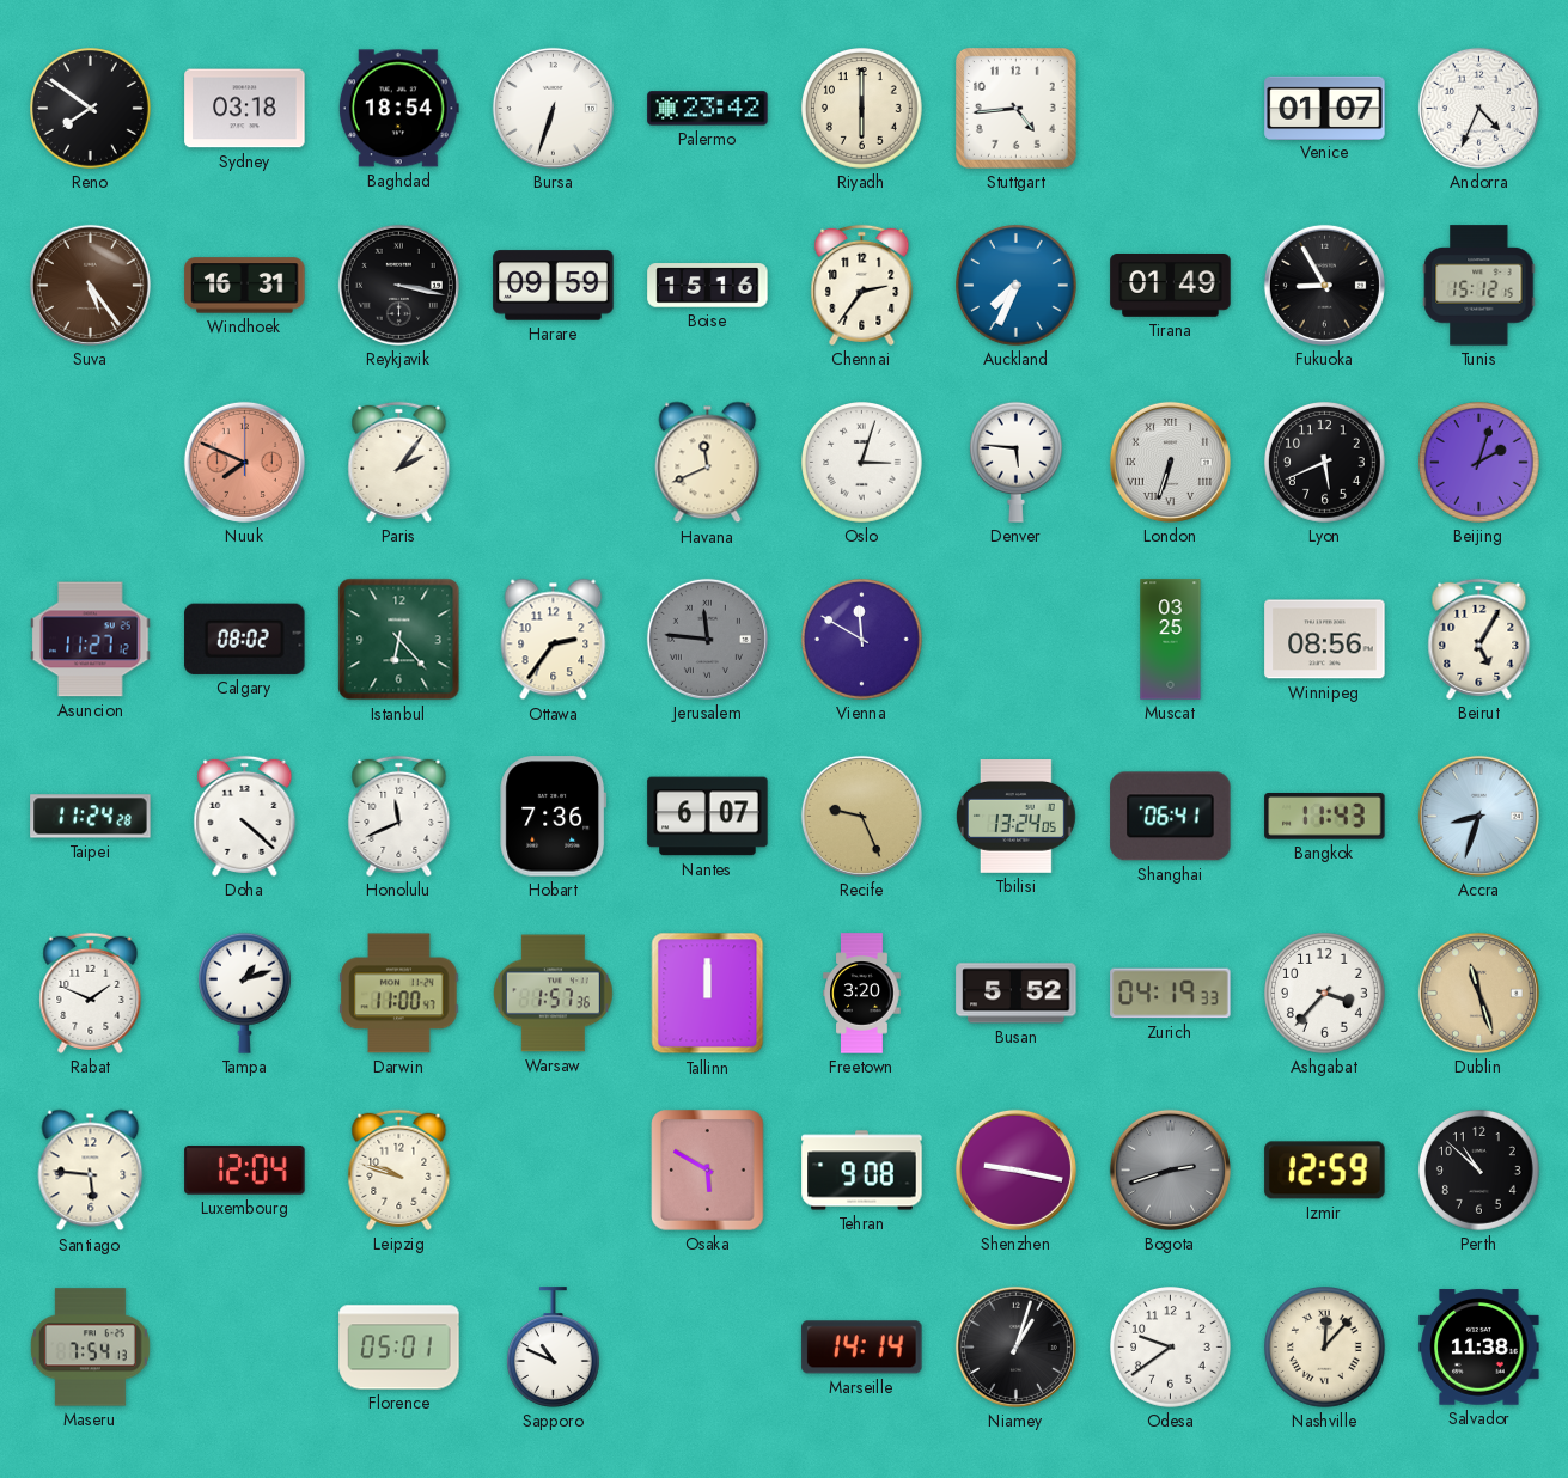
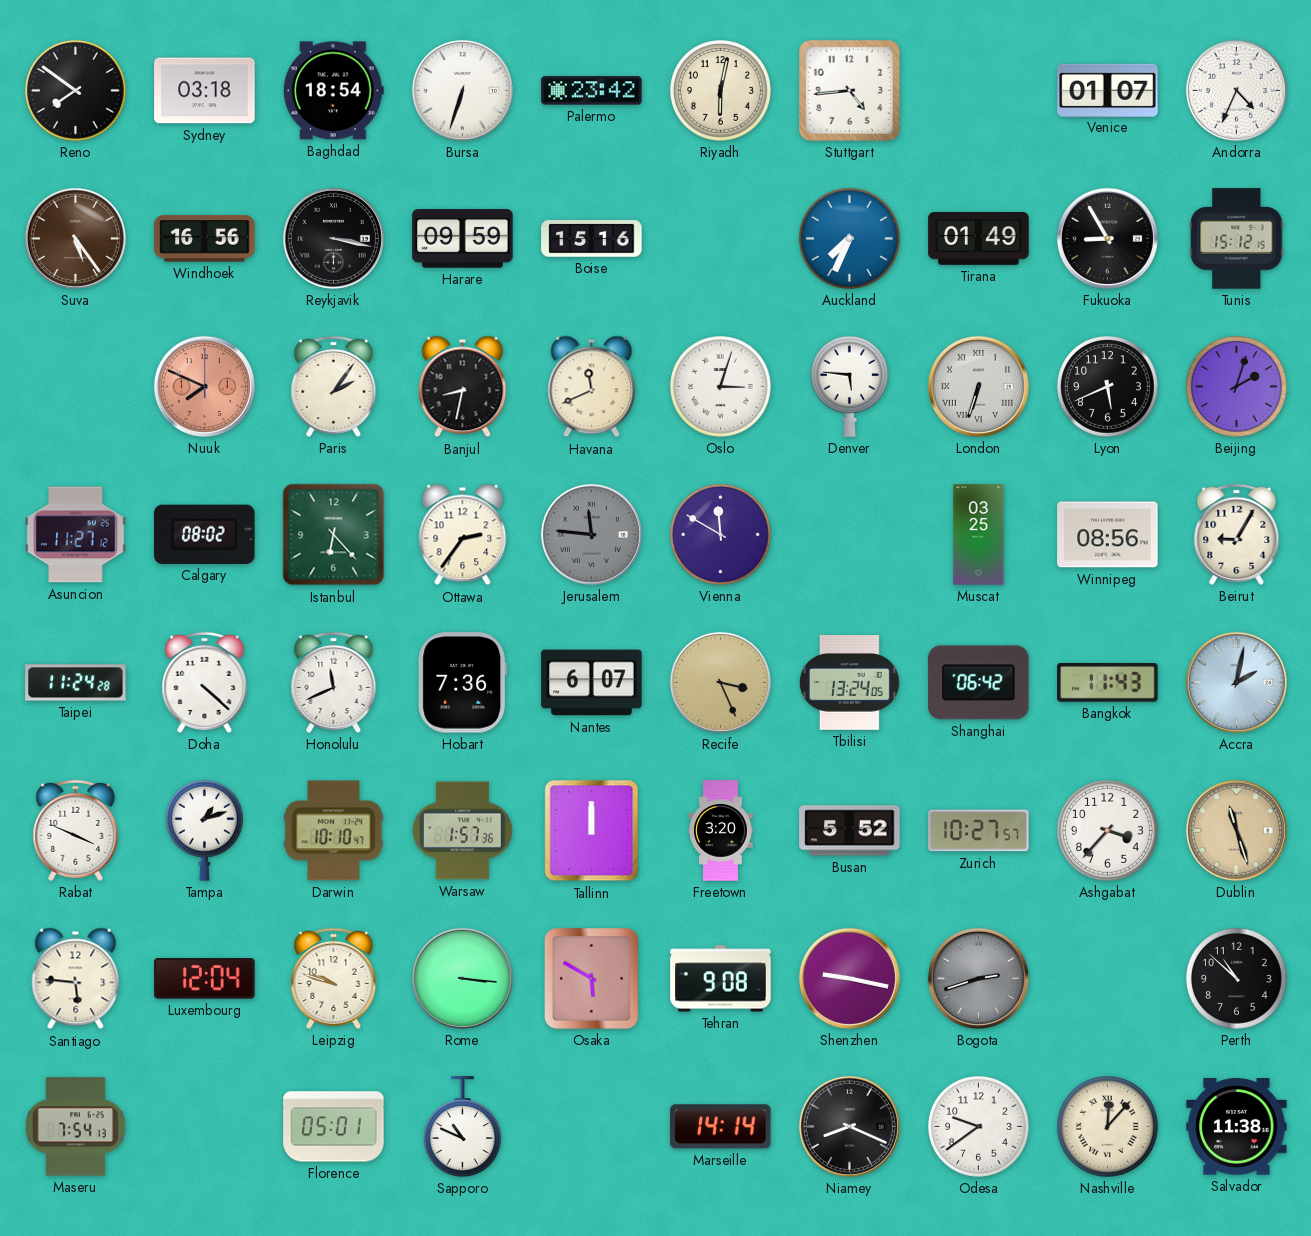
Riyadh: 6:00 -> 6:02
Windhoek: 16:31 -> 16:56
Chennai: 2:36 -> none
Banjul: none -> 8:32
Beirut: 5:05 -> 9:05
Recife: 9:26 -> 3:26
Shanghai: 06:41 -> 06:42
Accra: 8:33 -> 2:02
Rabat: 1:49 -> 3:49
Darwin: 11:00 -> 10:10
Zurich: 04:19 -> 10:27
Rome: none -> 3:16
Izmir: 12:59 -> none
Niamey: 1:03 -> 8:19
